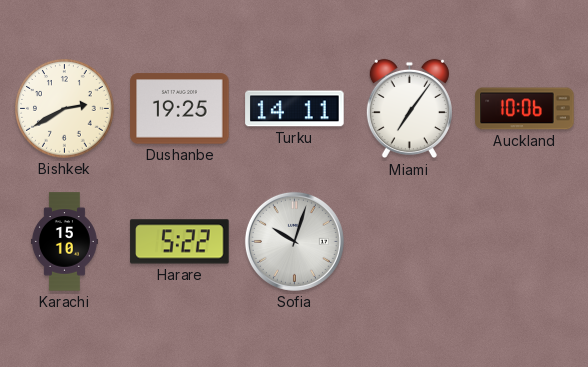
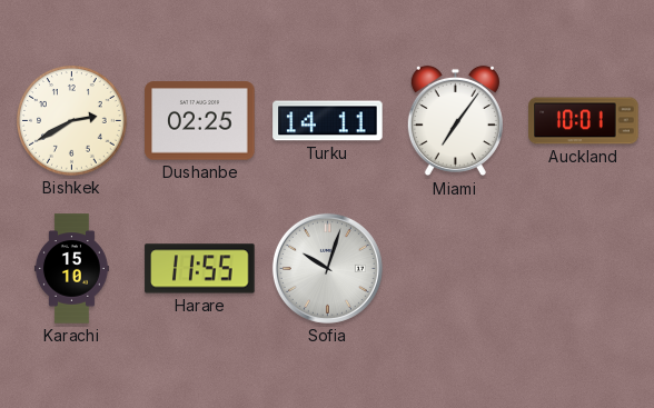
Dushanbe: 19:25 -> 02:25
Auckland: 10:06 -> 10:01
Harare: 5:22 -> 11:55
